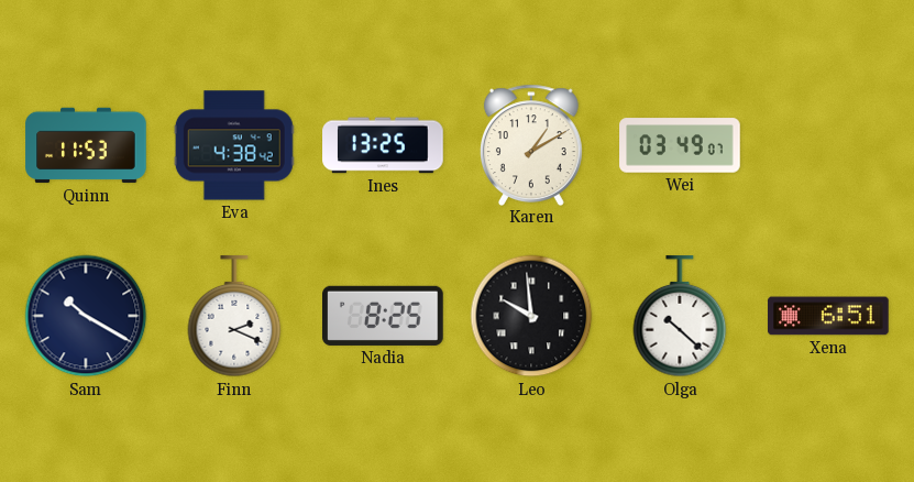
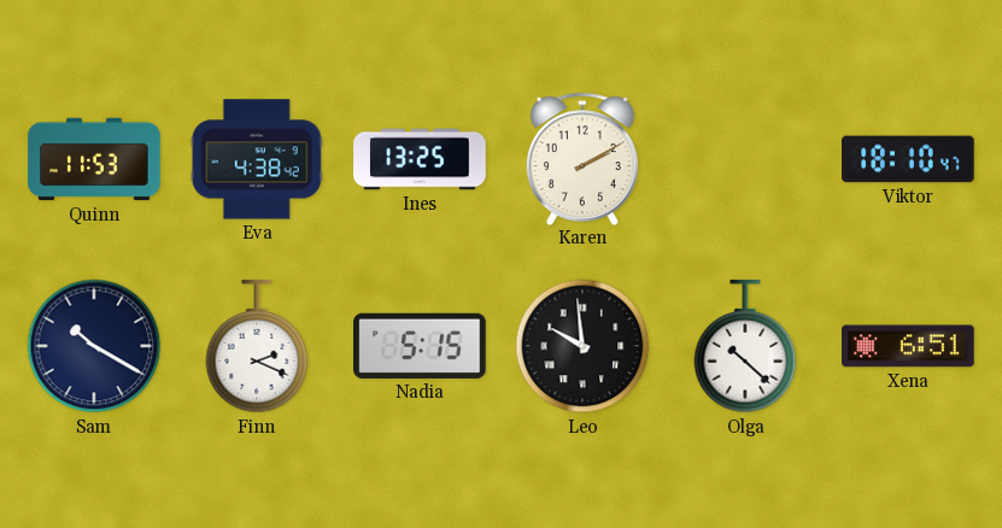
Karen: 1:10 -> 2:10
Wei: 03:49 -> none
Viktor: none -> 18:10
Nadia: 8:25 -> 5:15
